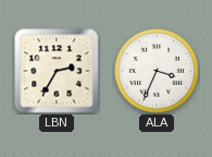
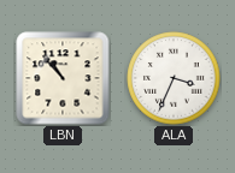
LBN: 2:35 -> 10:53
